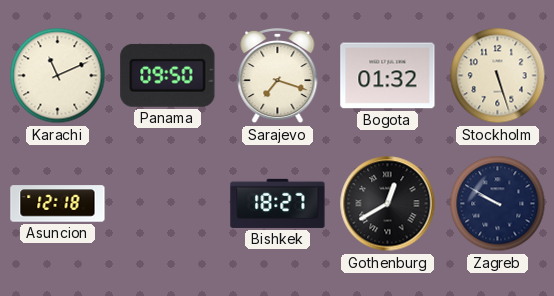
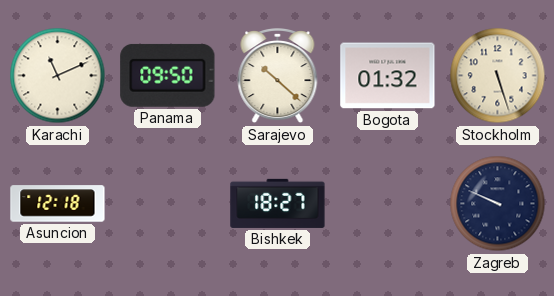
Sarajevo: 7:18 -> 10:22
Gothenburg: 12:40 -> none
Zagreb: 9:50 -> 9:49
